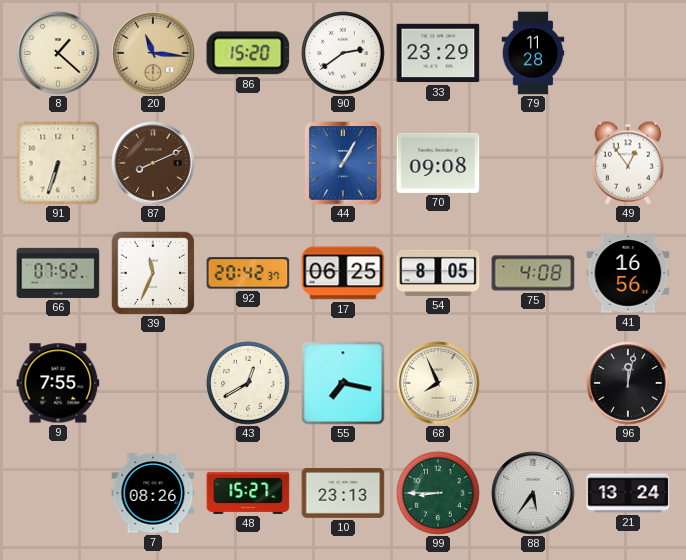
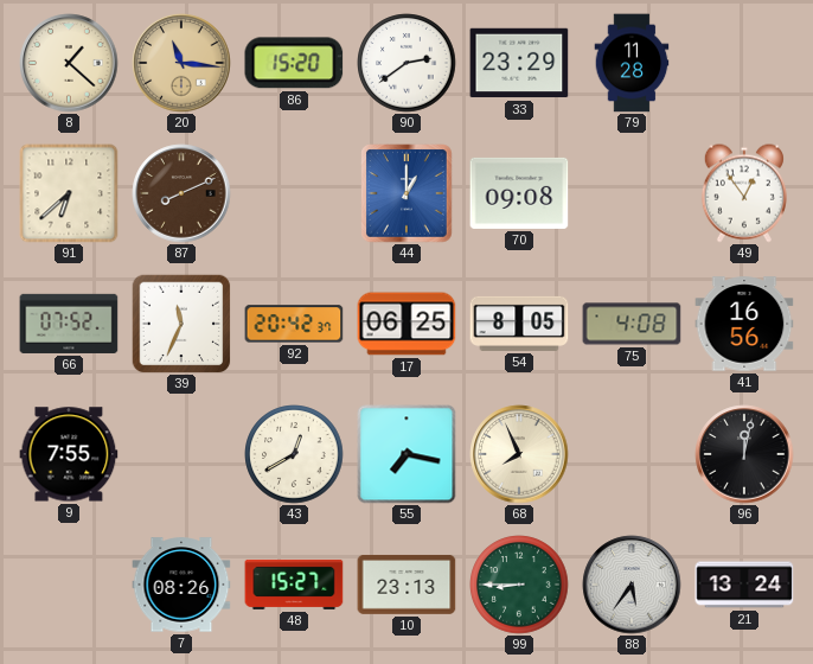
91: 6:33 -> 6:38
44: 1:05 -> 1:00
